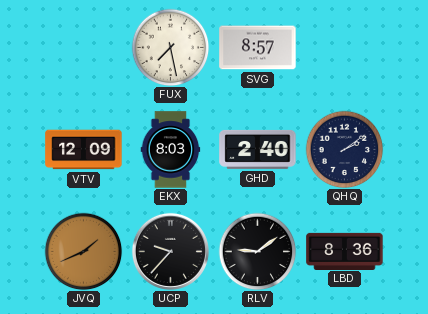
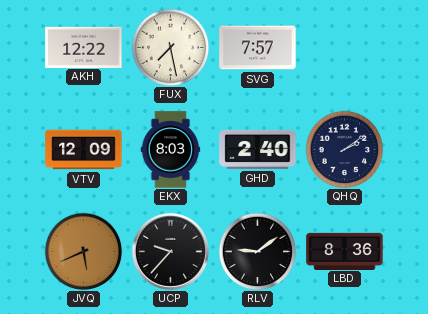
AKH: none -> 12:22
SVG: 8:57 -> 7:57
JVQ: 1:41 -> 5:41
